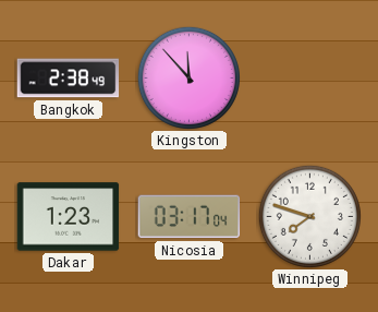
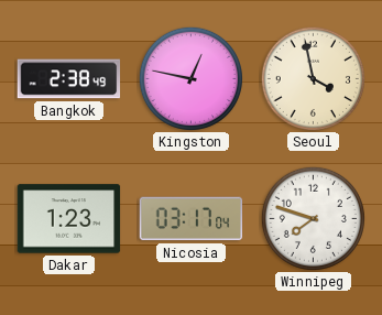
Kingston: 11:53 -> 12:47
Seoul: none -> 3:58
